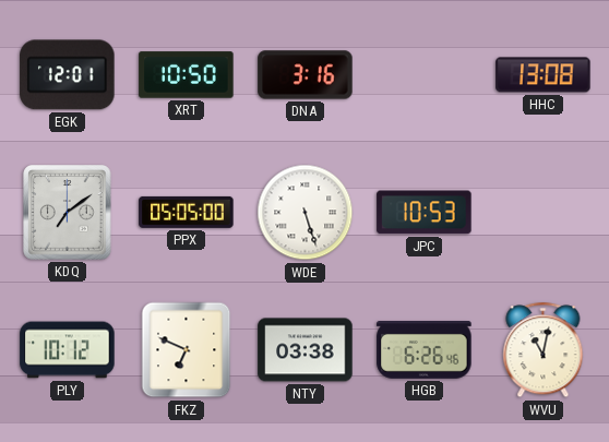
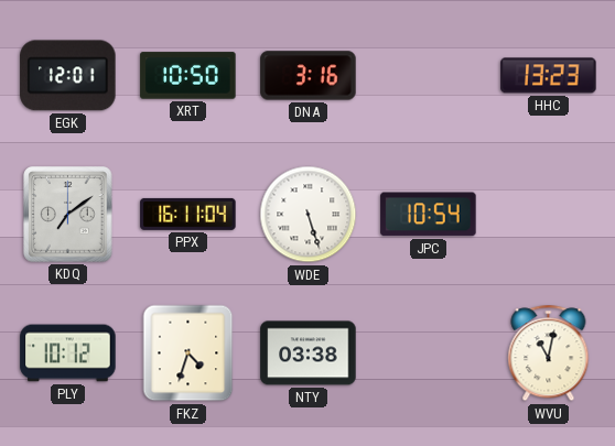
HHC: 13:08 -> 13:23
PPX: 05:05 -> 16:11
JPC: 10:53 -> 10:54
FKZ: 6:49 -> 4:33
HGB: 6:26 -> none
